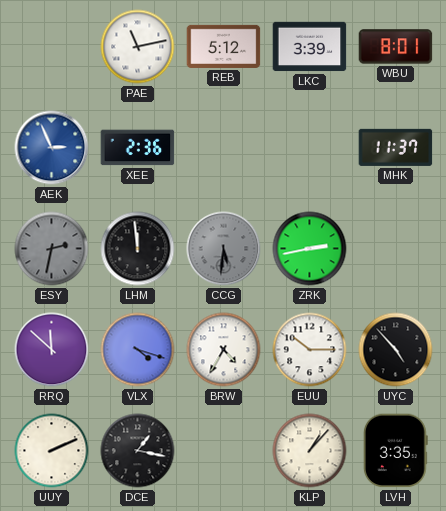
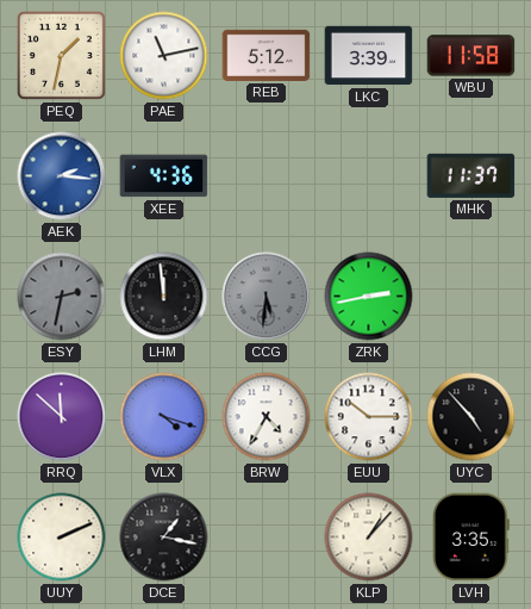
PEQ: none -> 1:32
WBU: 8:01 -> 11:58
AEK: 2:56 -> 2:16
XEE: 2:36 -> 4:36
